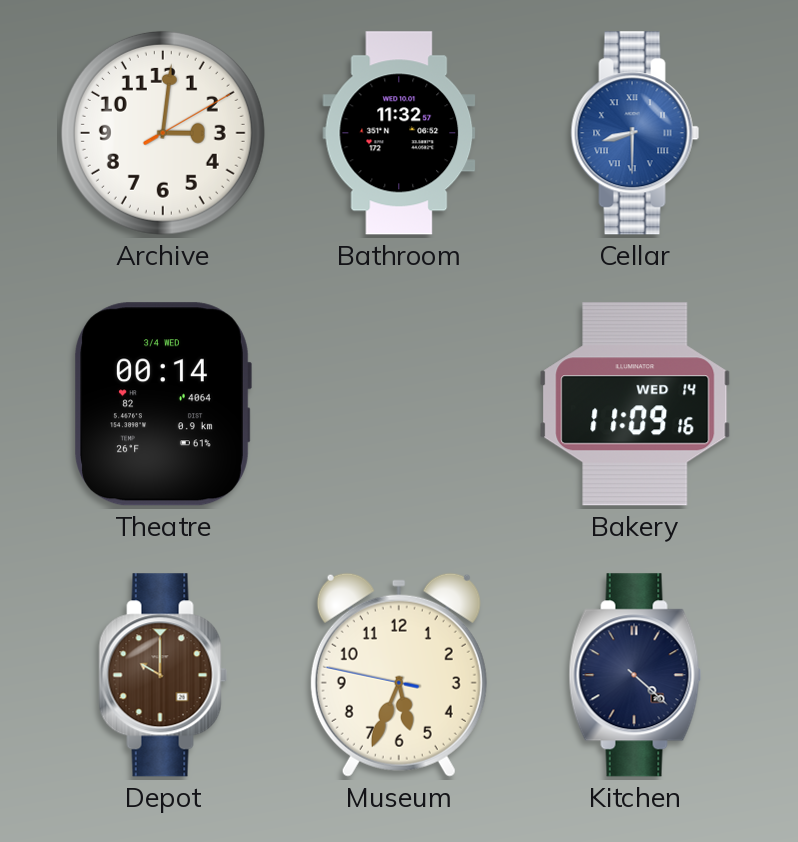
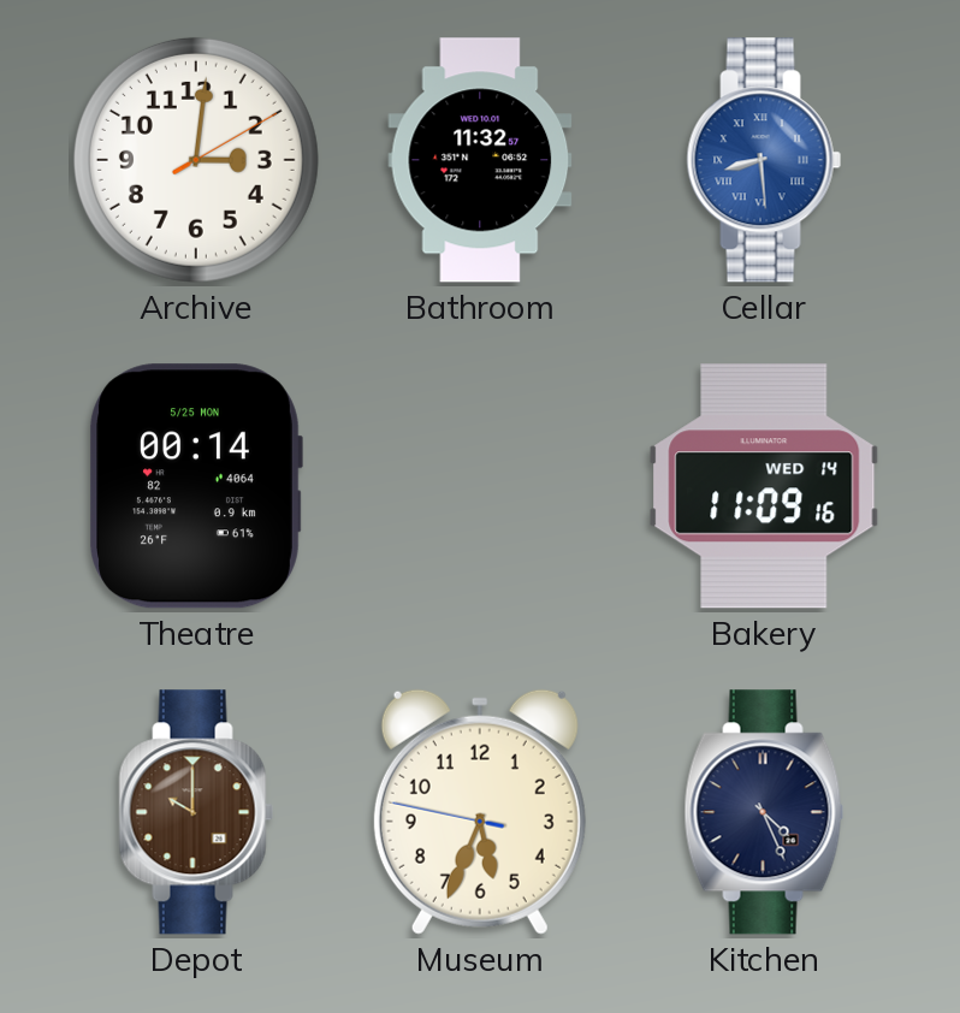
Cellar: 8:30 -> 8:29
Theatre date: 3/4 WED -> 5/25 MON
Kitchen: 4:22 -> 4:26
